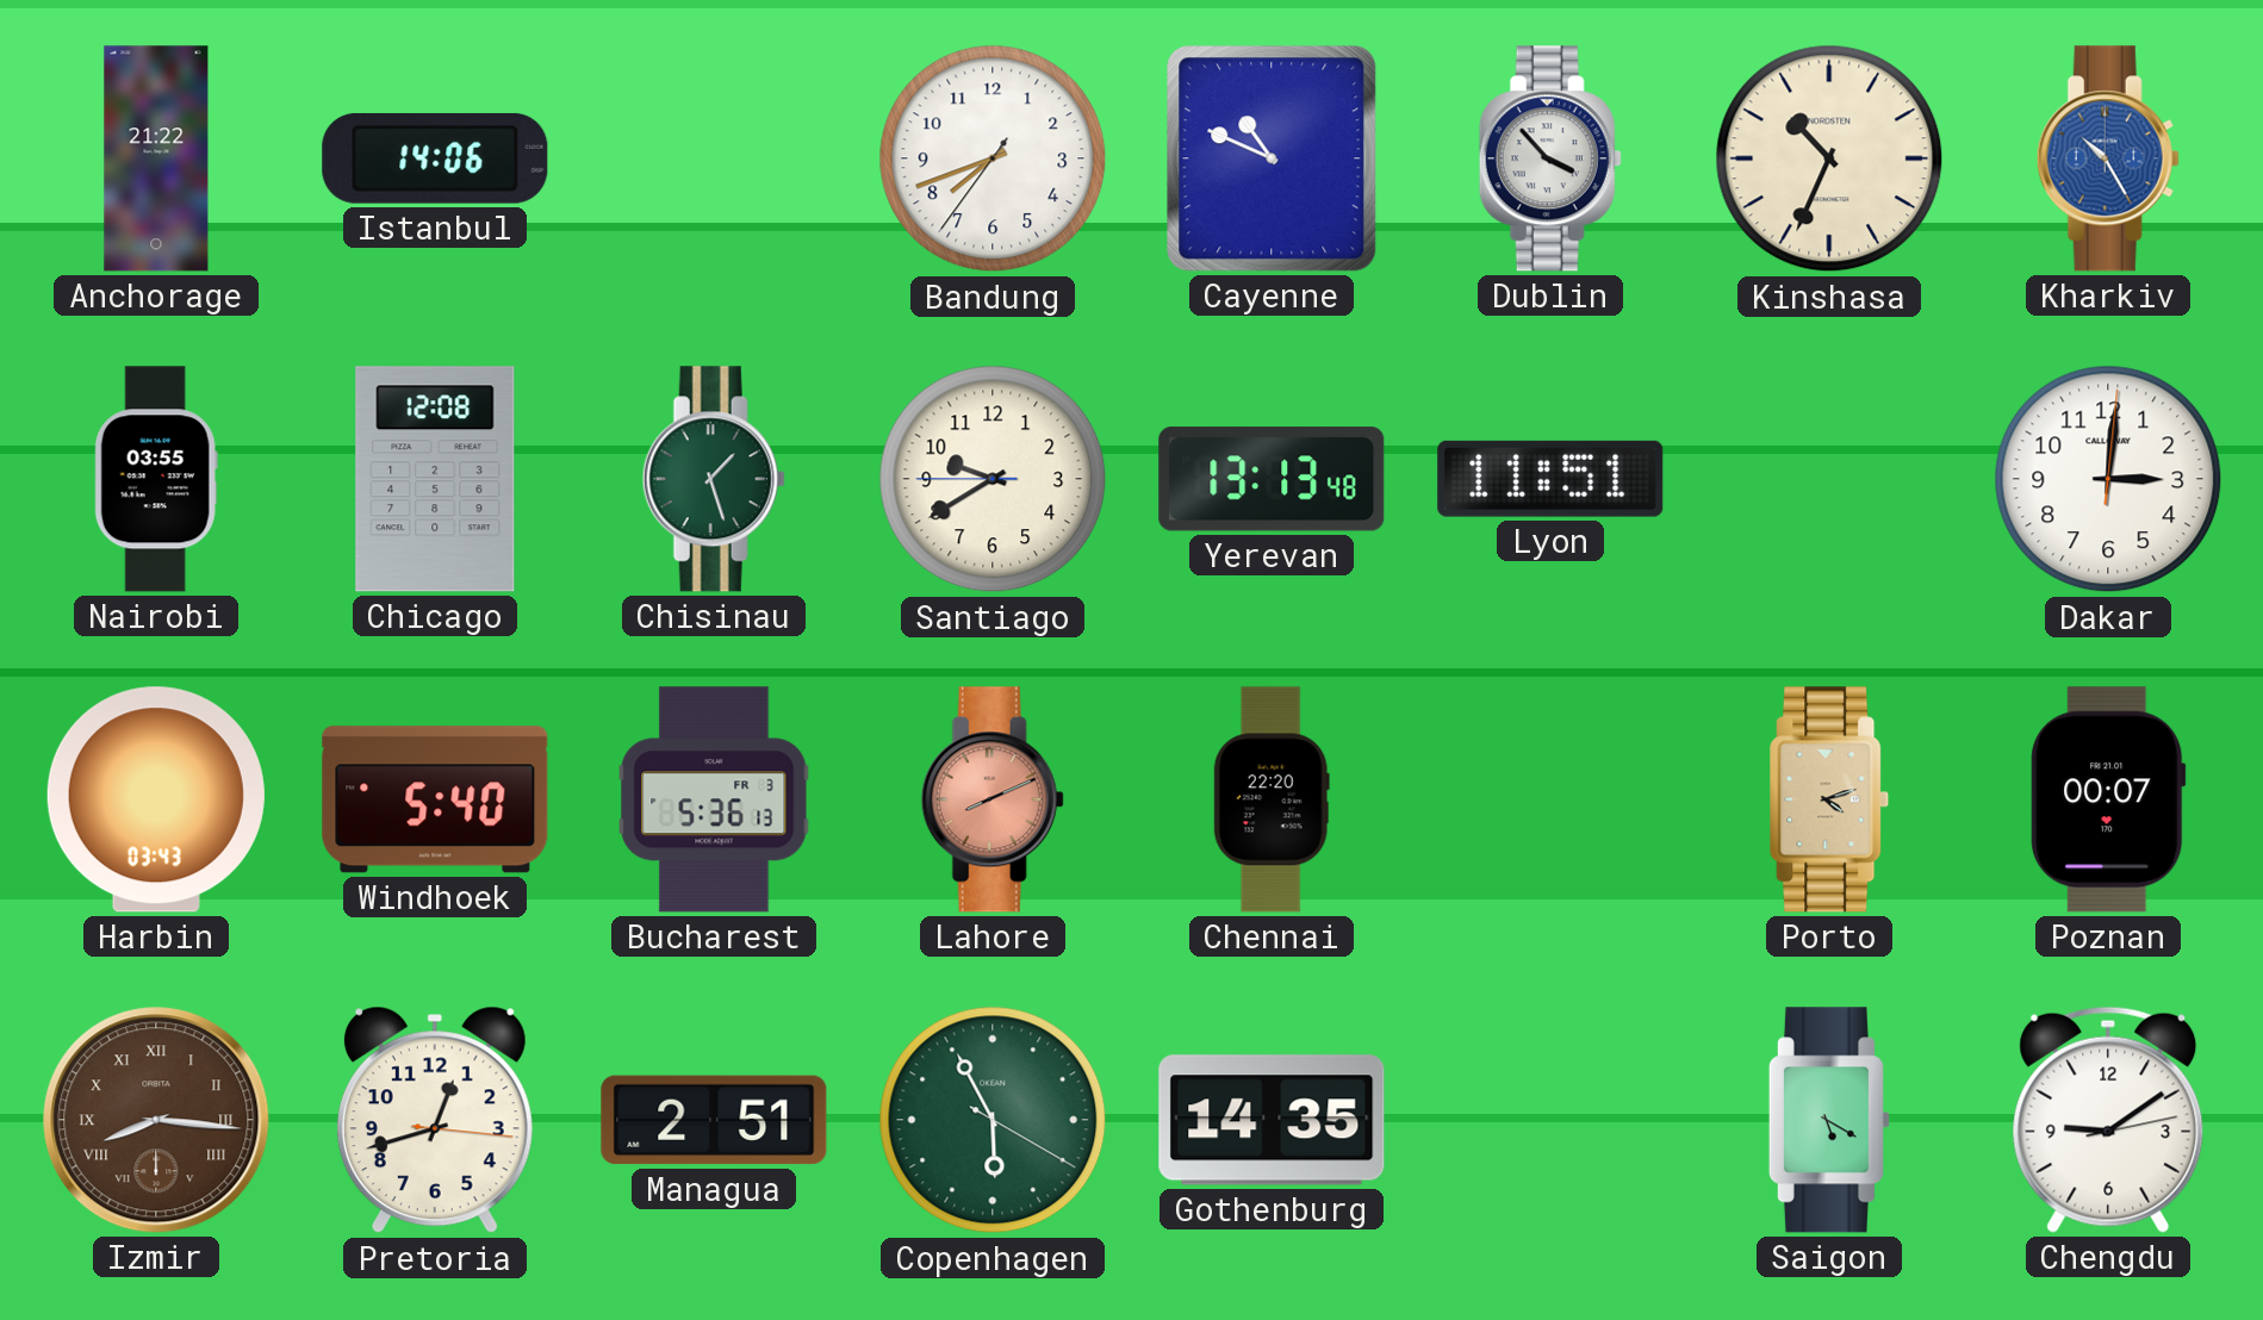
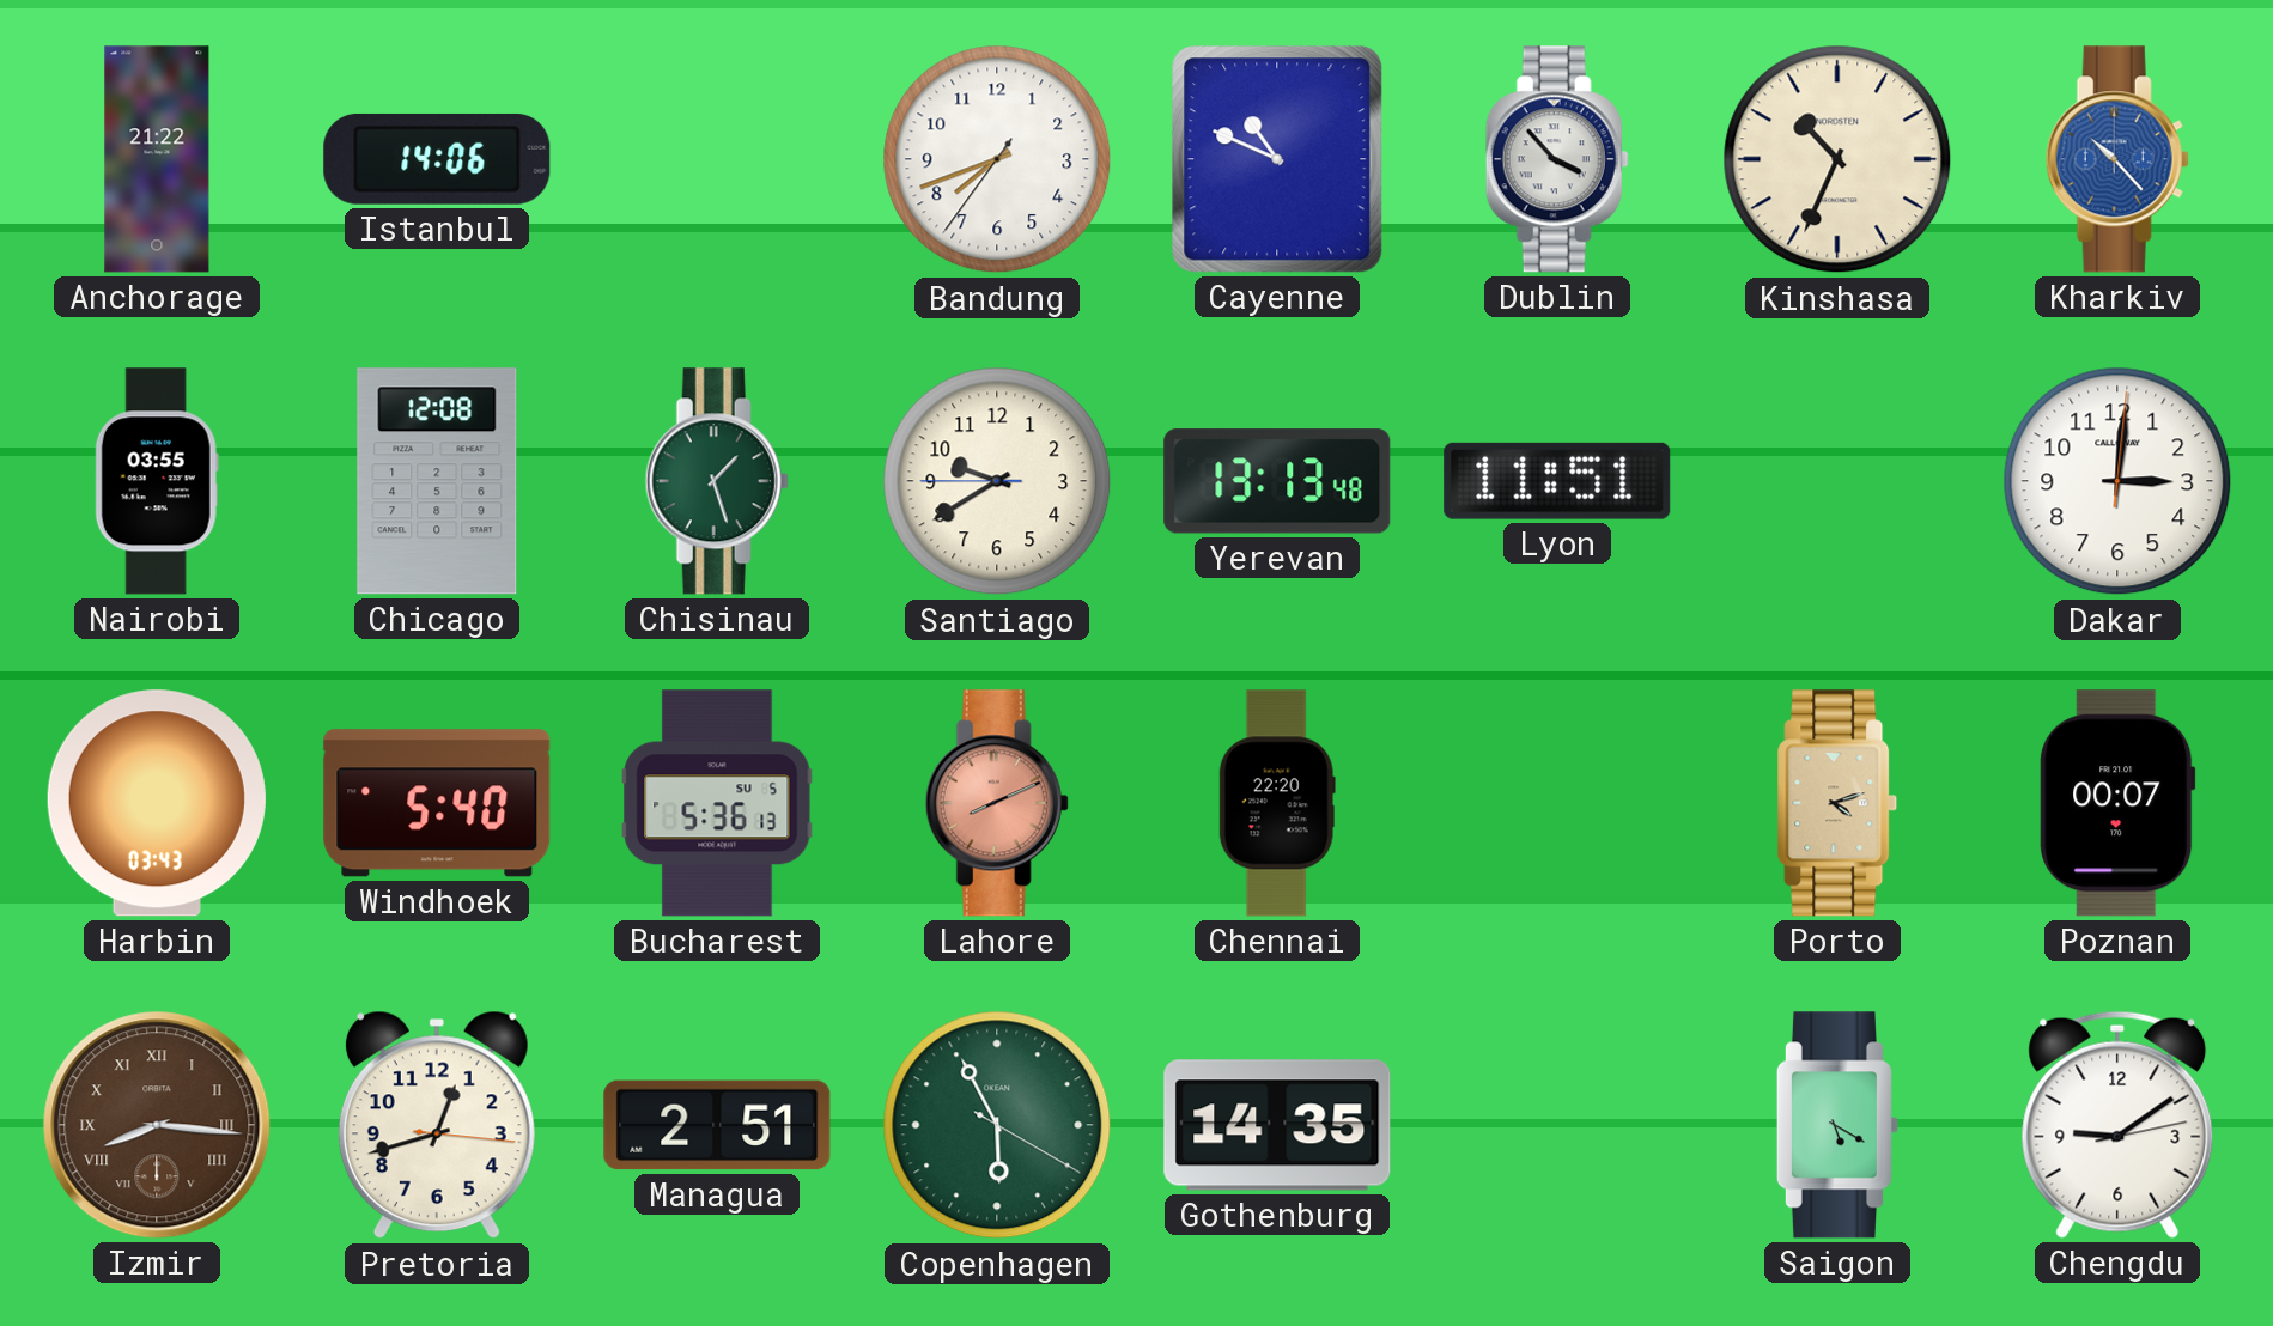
Kharkiv: 10:25 -> 10:23
Bucharest date: FR 3 -> SU 5
